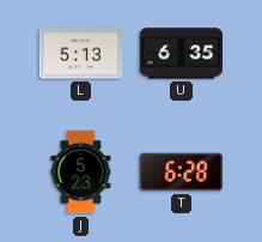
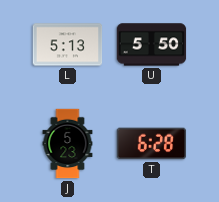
U: 6:35 -> 5:50
